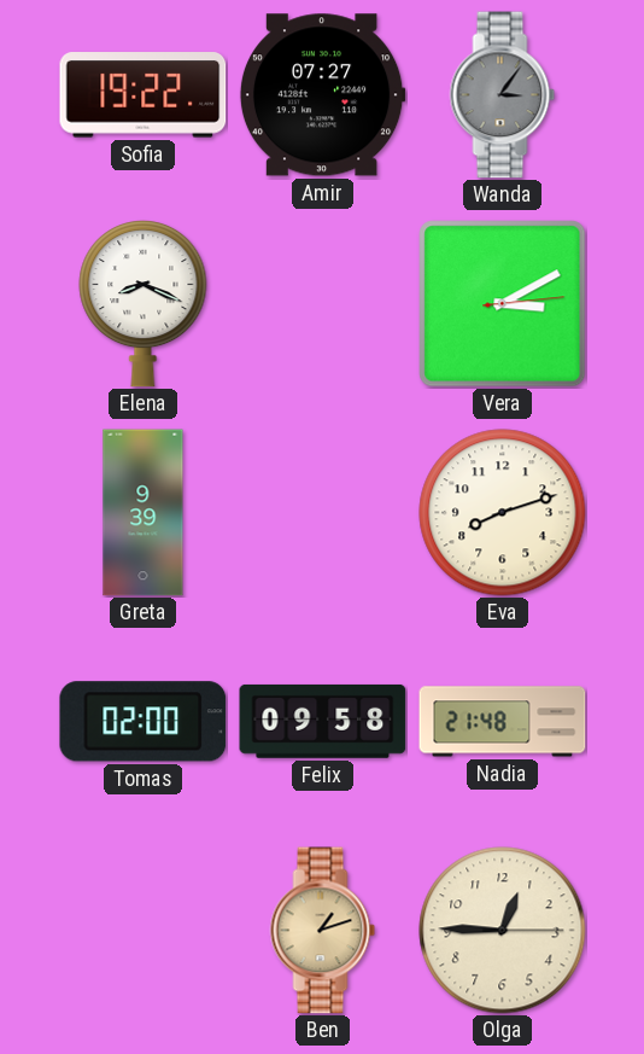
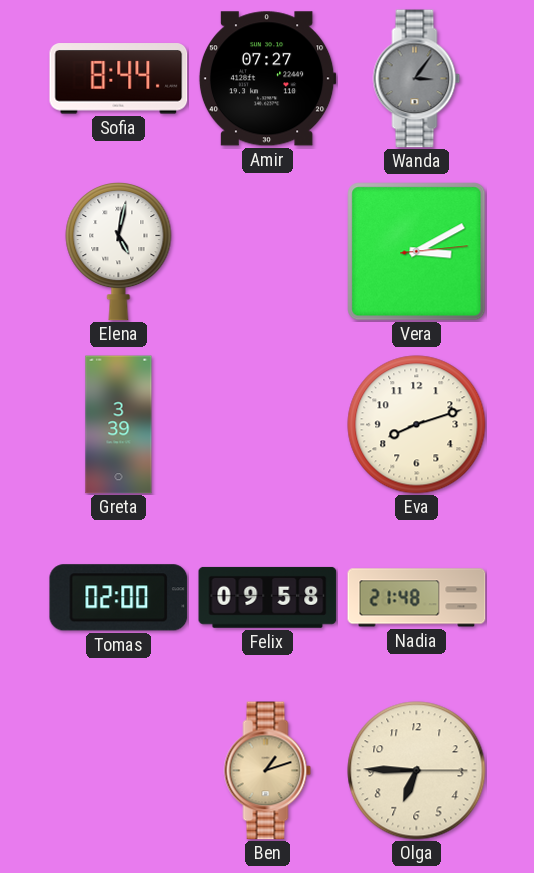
Sofia: 19:22 -> 8:44
Elena: 8:19 -> 5:02
Greta: 9:39 -> 3:39
Olga: 12:45 -> 6:45
